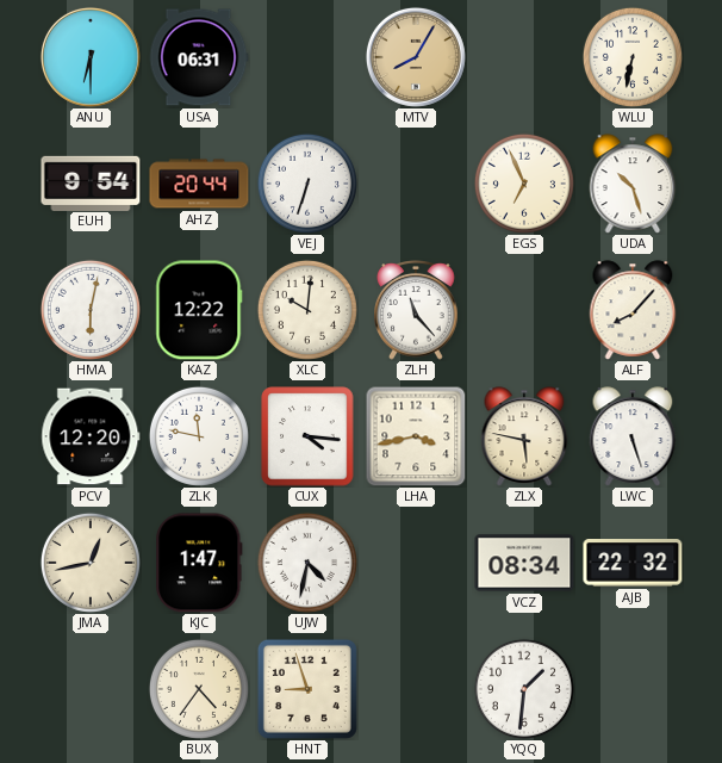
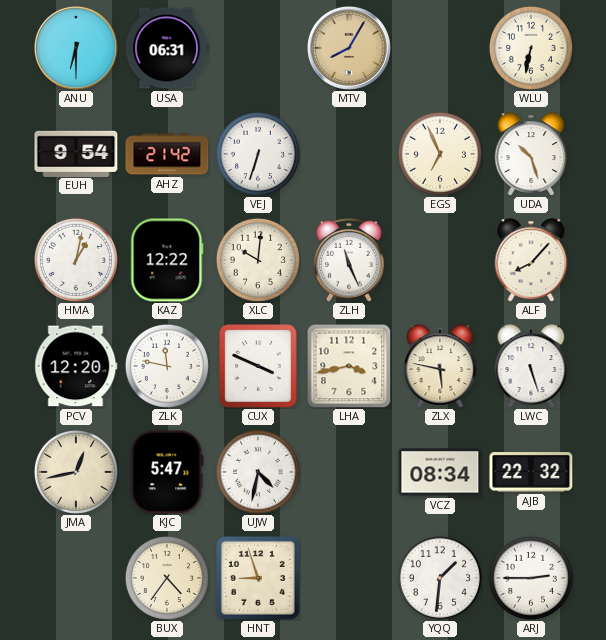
AHZ: 20:44 -> 21:42
HMA: 6:02 -> 1:02
ZLH: 11:23 -> 11:26
CUX: 4:16 -> 3:49
KJC: 1:47 -> 5:47
ARJ: none -> 2:45
